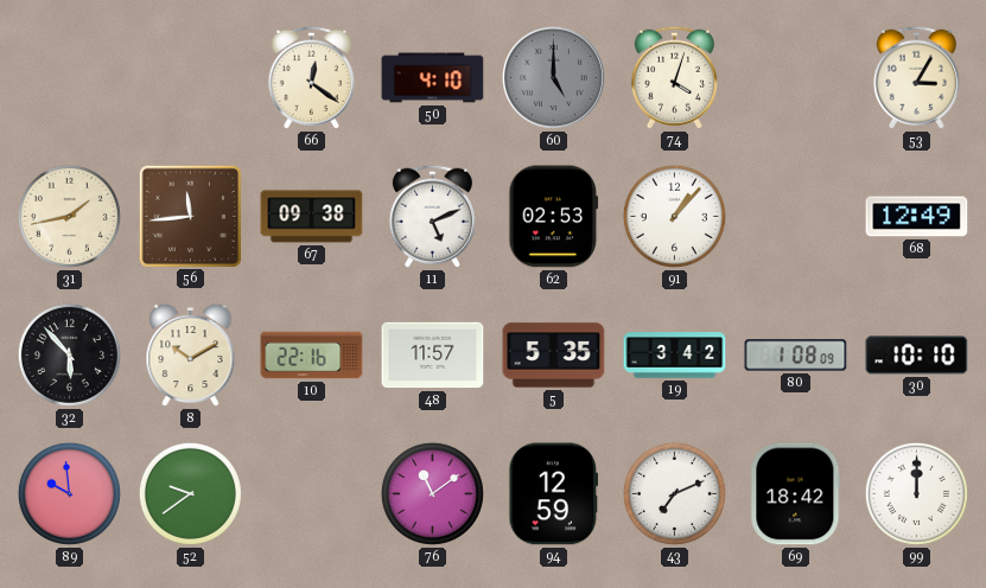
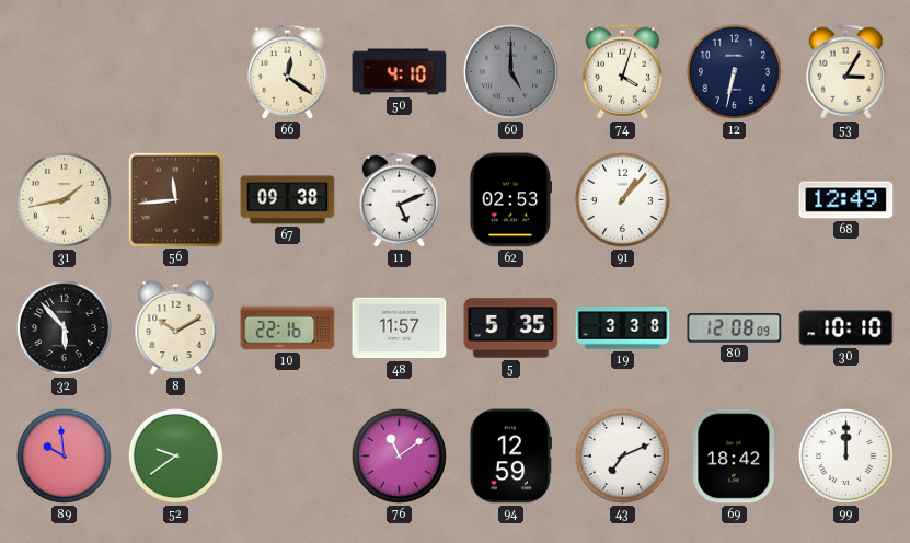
12: none -> 6:32
19: 3:42 -> 3:38
80: 1:08 -> 12:08
